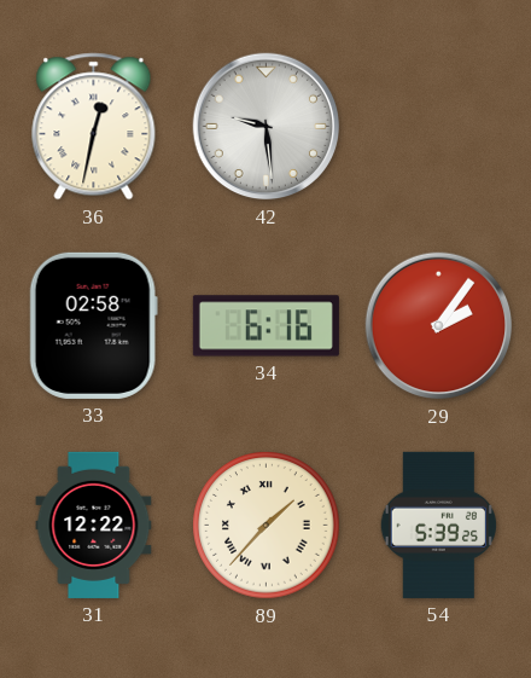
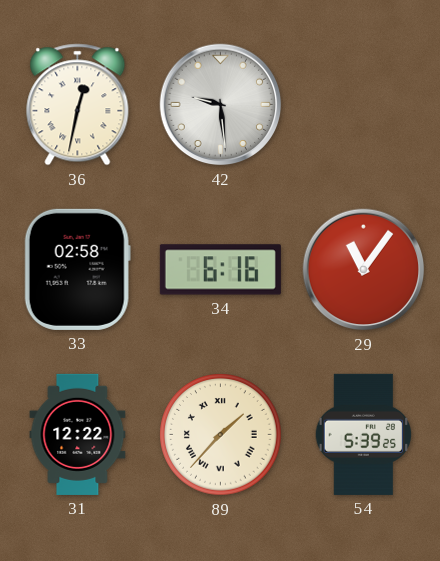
29: 2:06 -> 11:06
